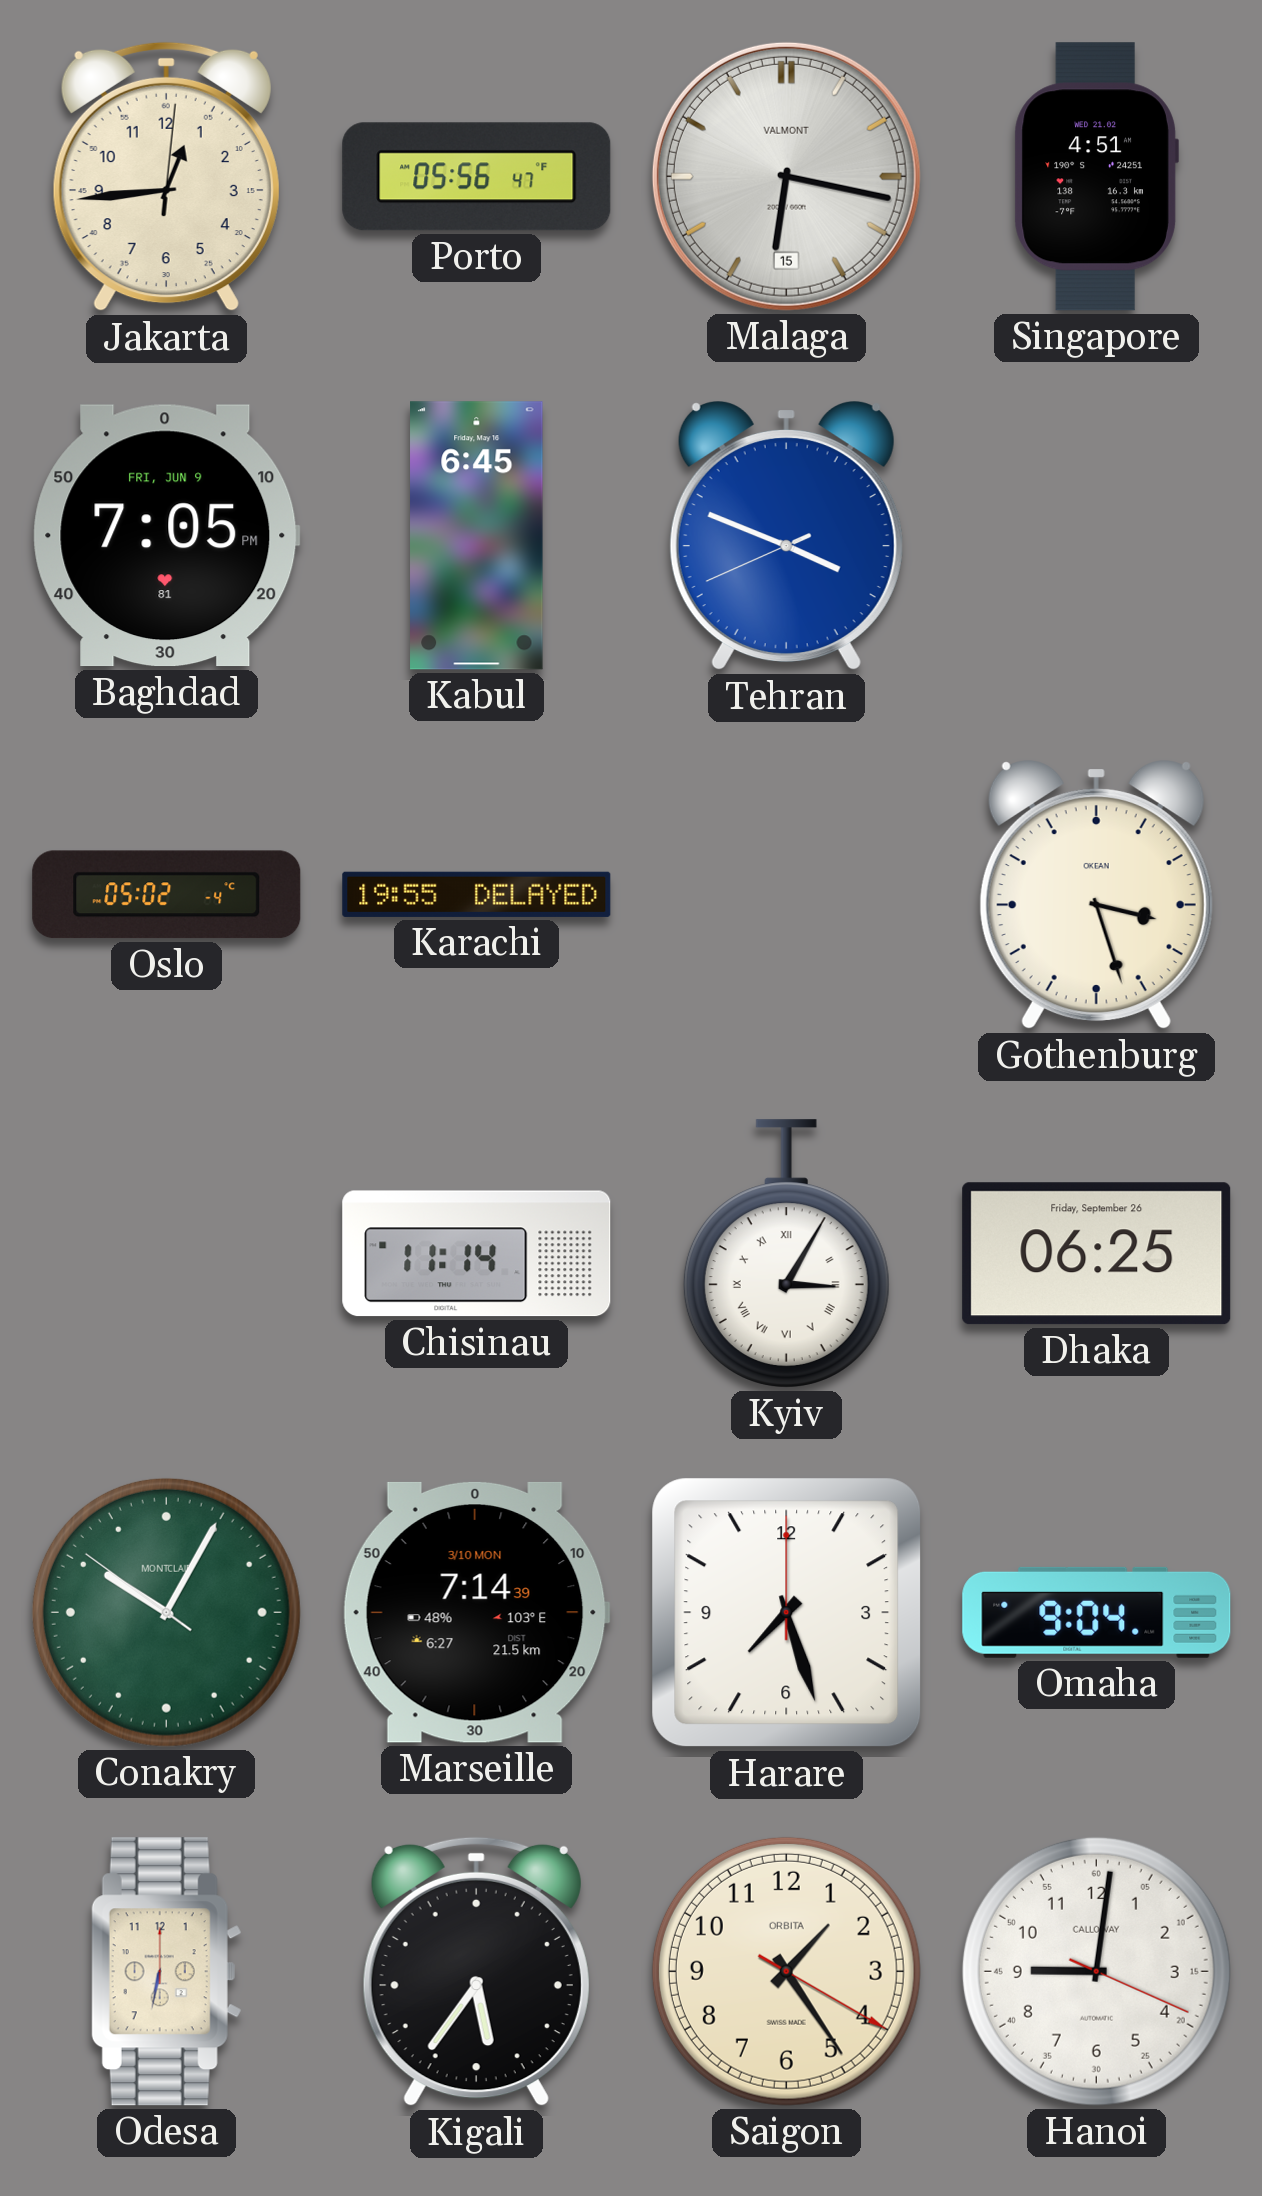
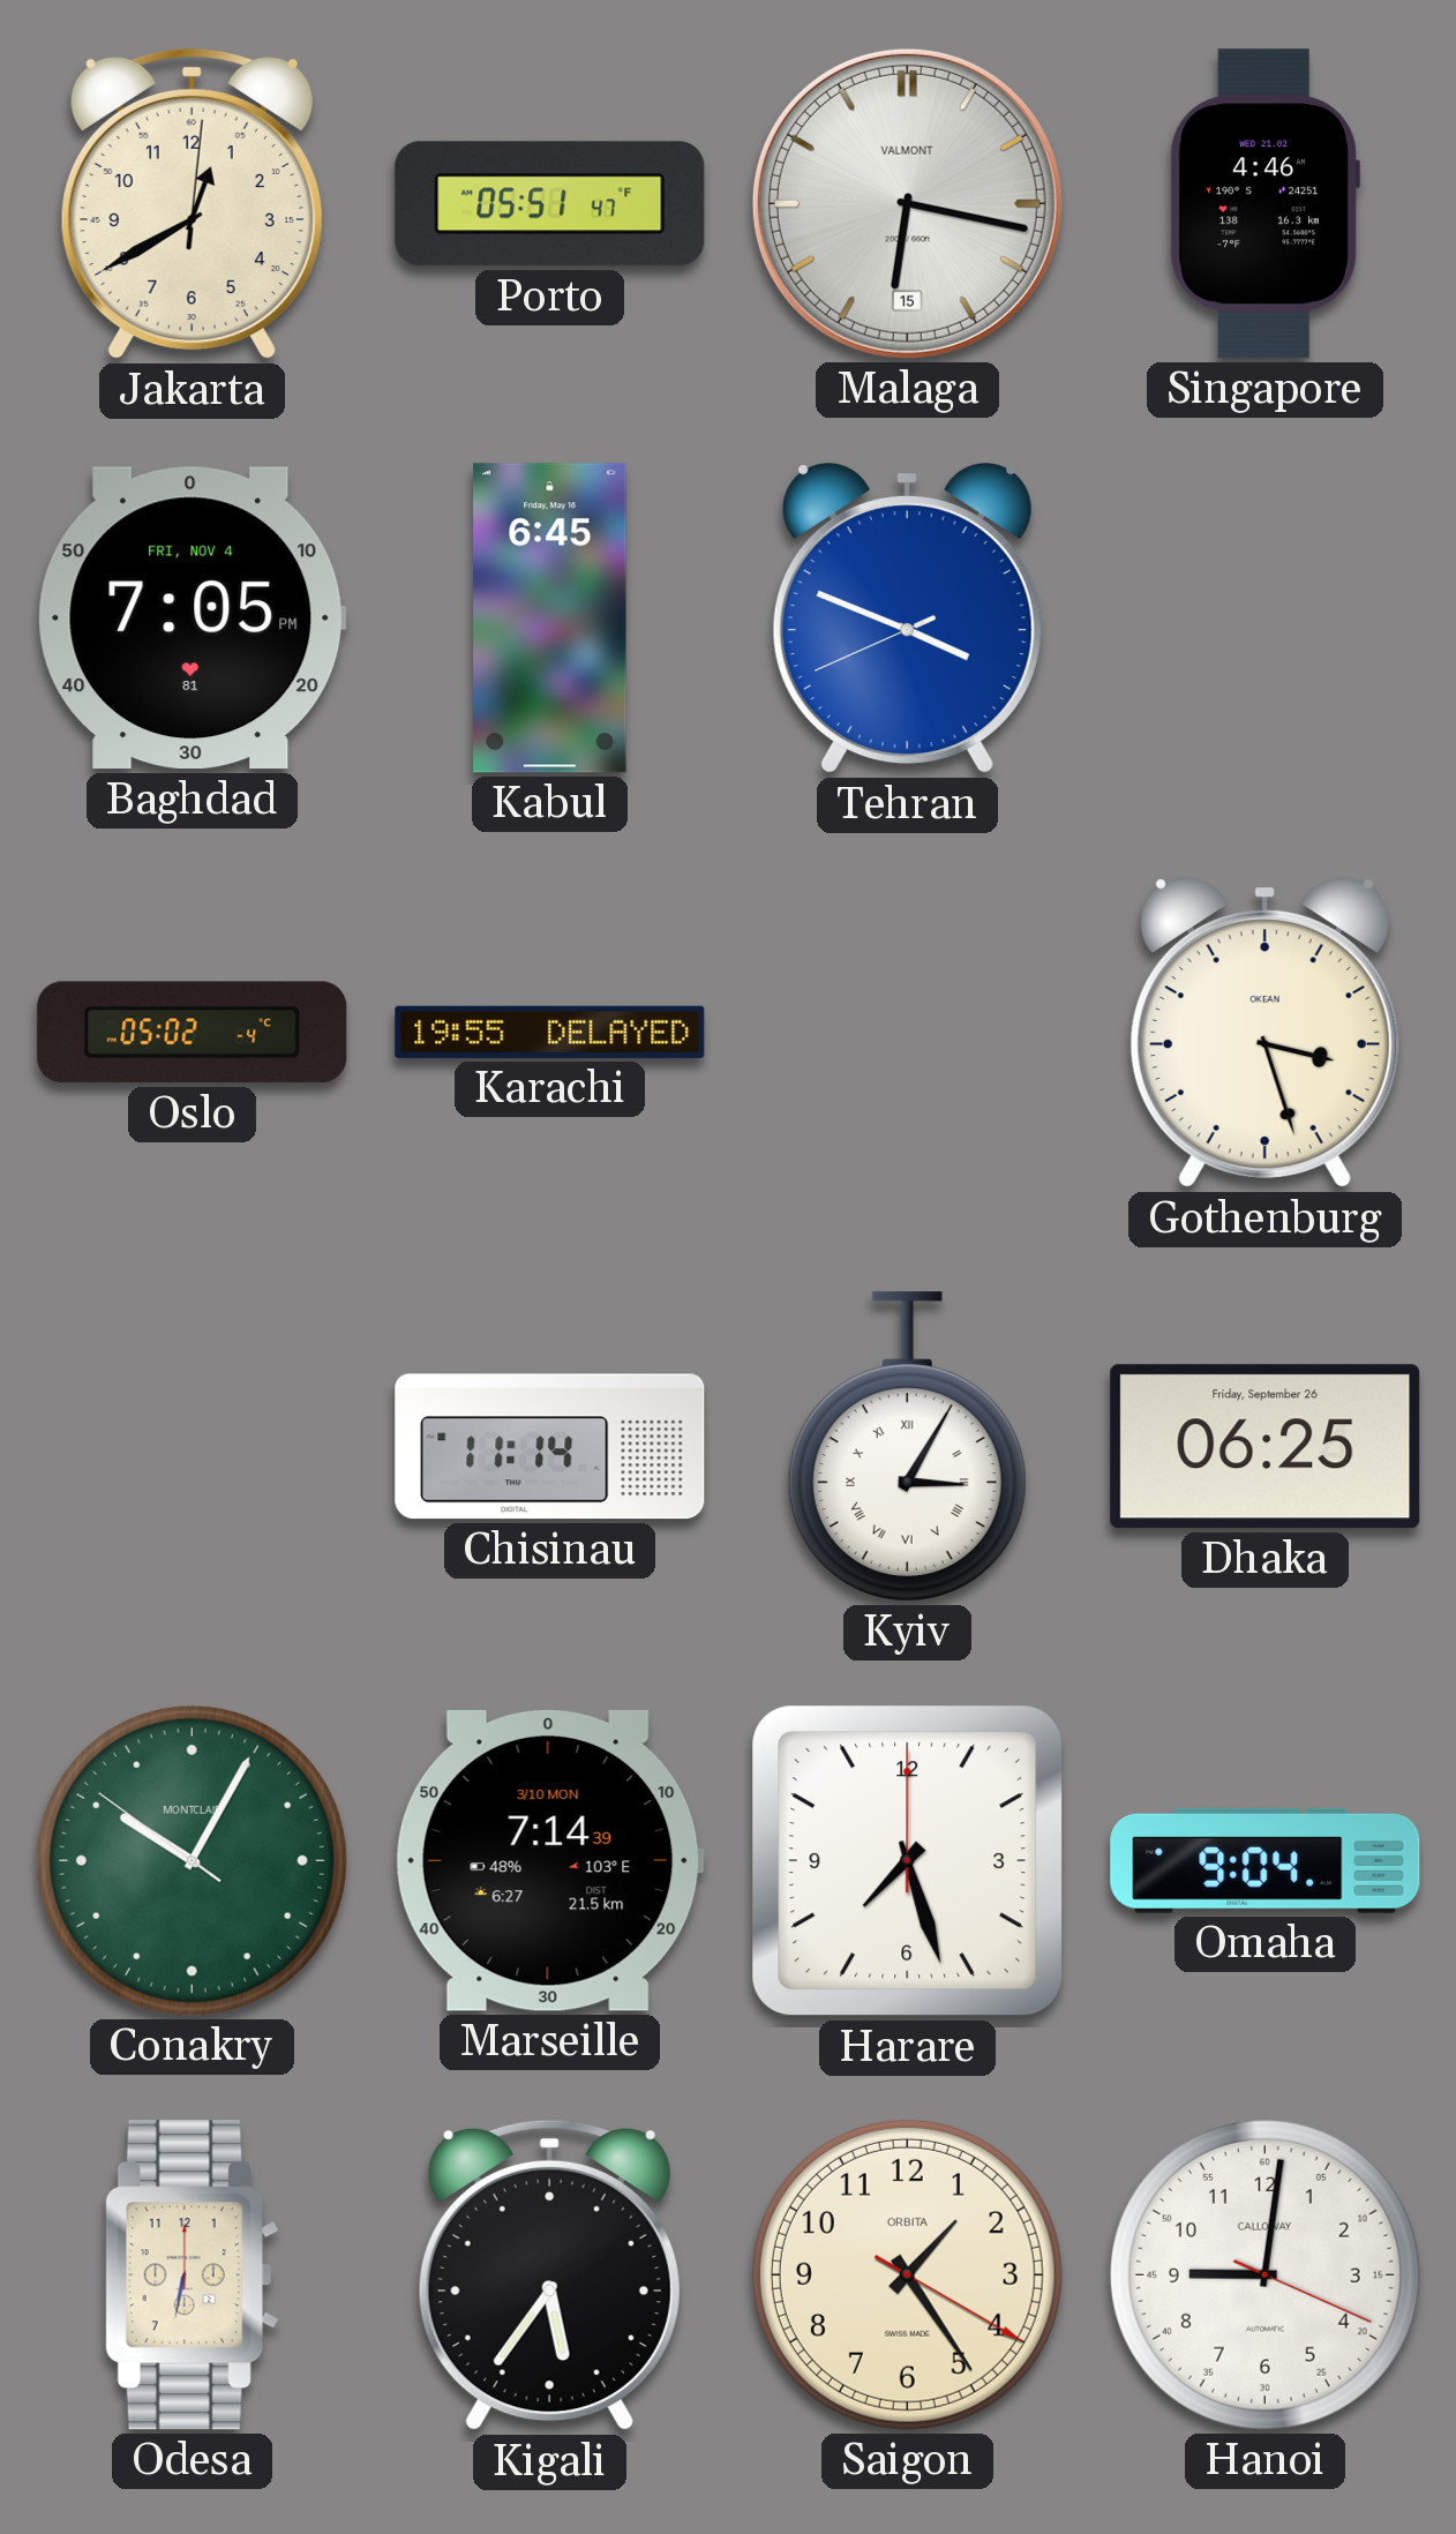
Jakarta: 12:44 -> 12:40
Porto: 05:56 -> 05:51
Singapore: 4:51 -> 4:46
Baghdad date: FRI, JUN 9 -> FRI, NOV 4
